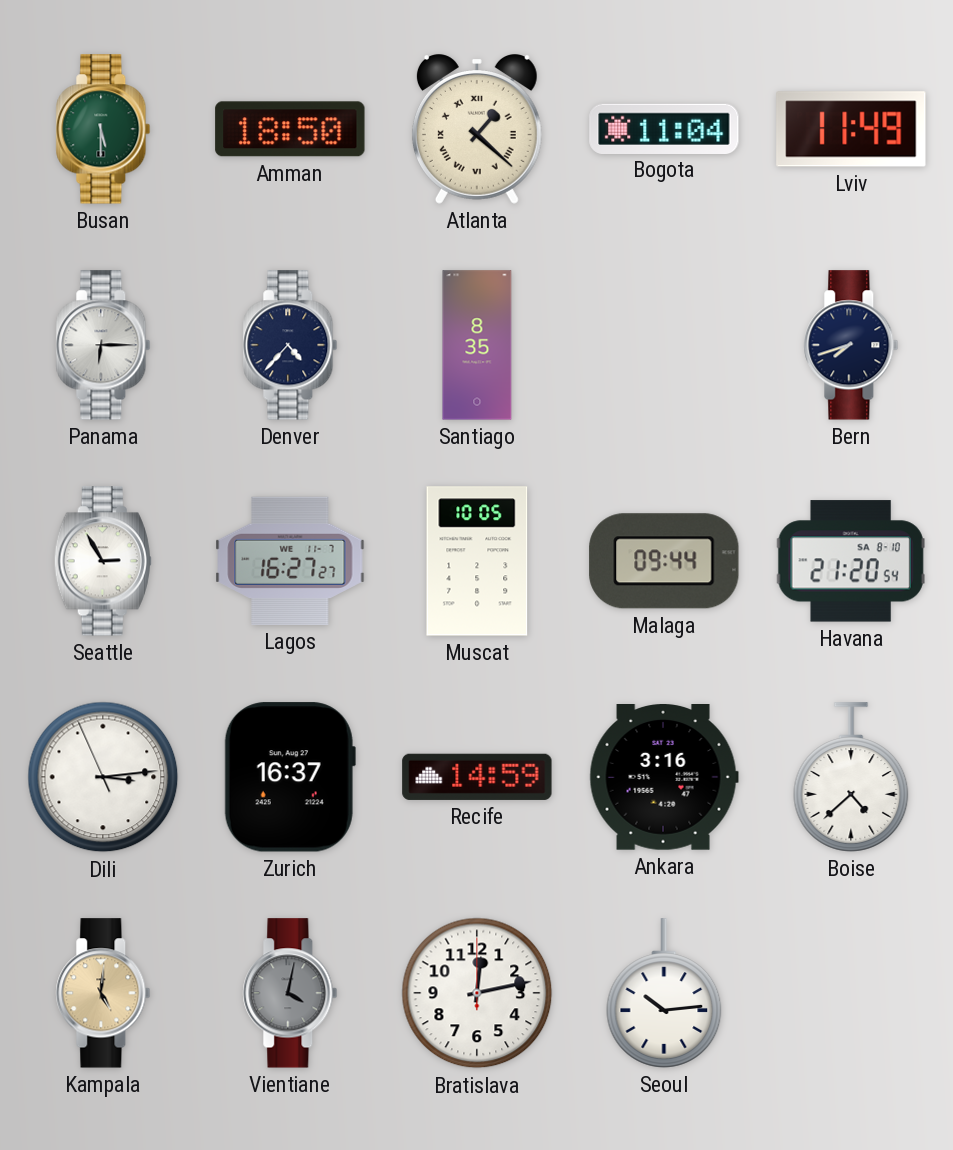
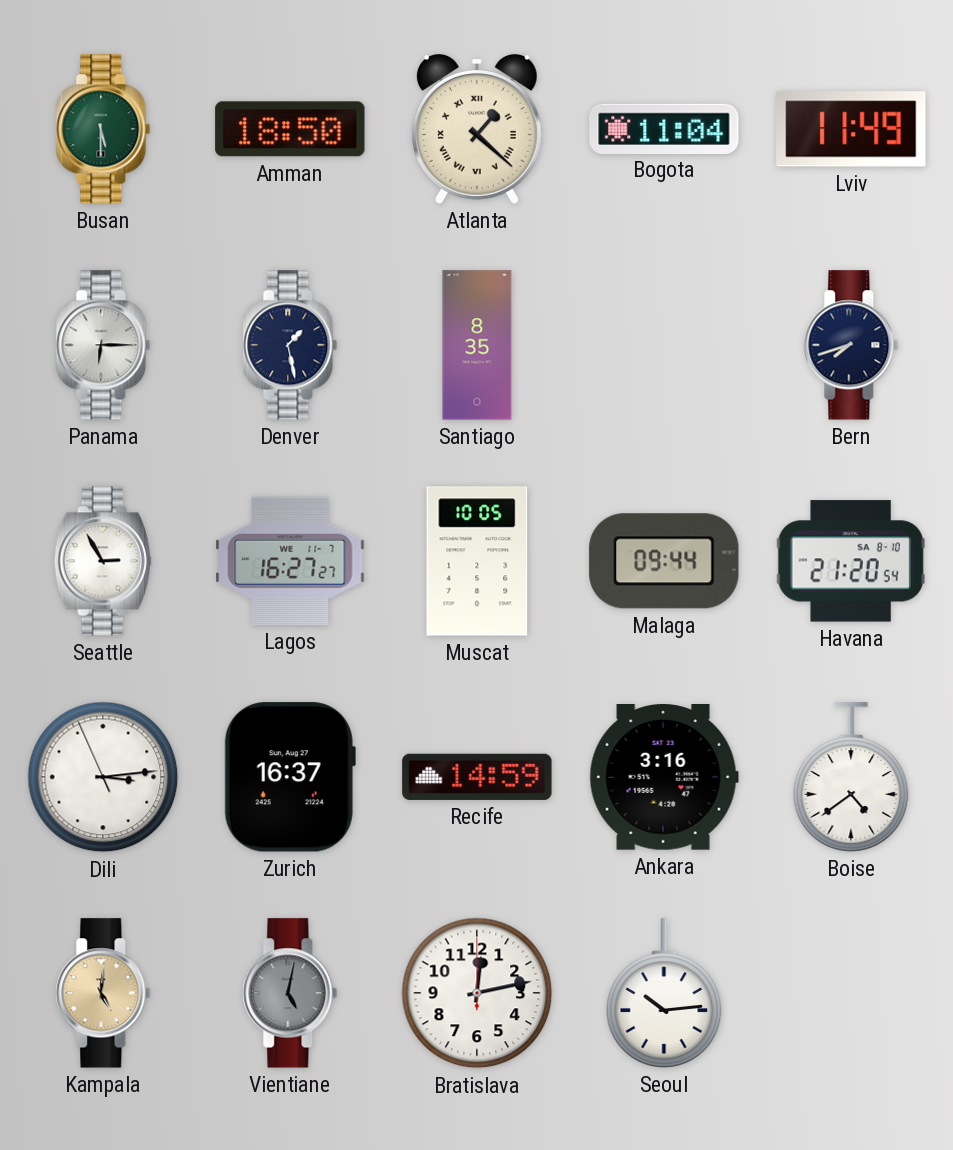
Denver: 4:37 -> 1:28
Boise: 4:38 -> 4:39
Vientiane: 4:02 -> 5:02
